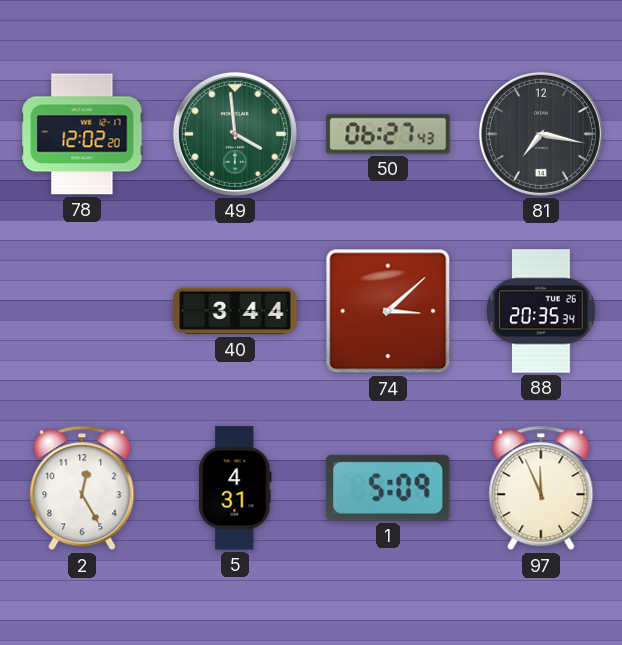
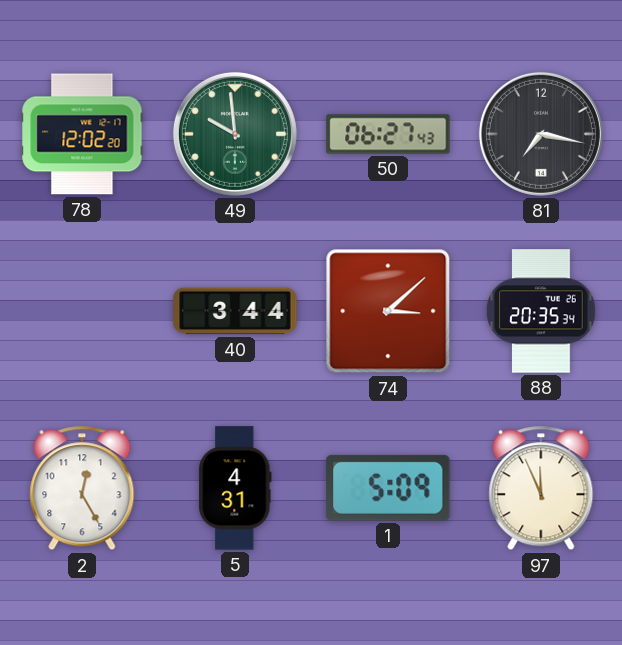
49: 3:59 -> 9:59
